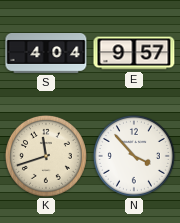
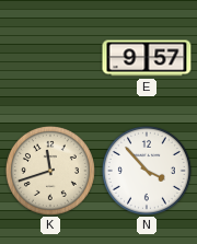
S: 4:04 -> none
